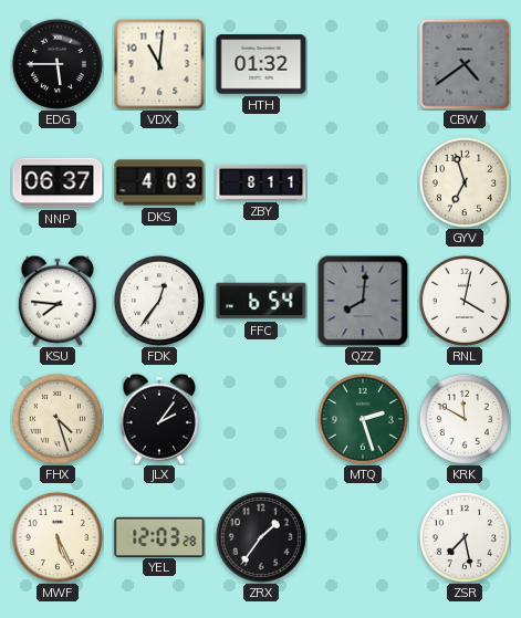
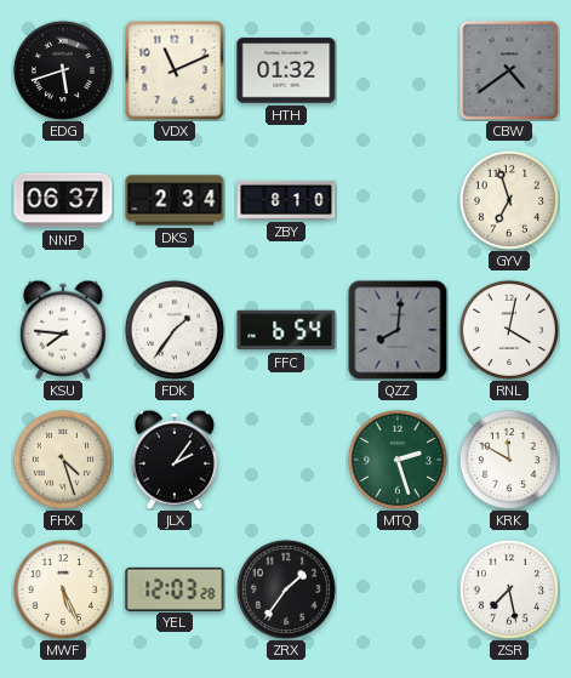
EDG: 5:45 -> 5:42
VDX: 11:01 -> 11:11
DKS: 4:03 -> 2:34
ZBY: 8:11 -> 8:10
FDK: 12:36 -> 1:36
